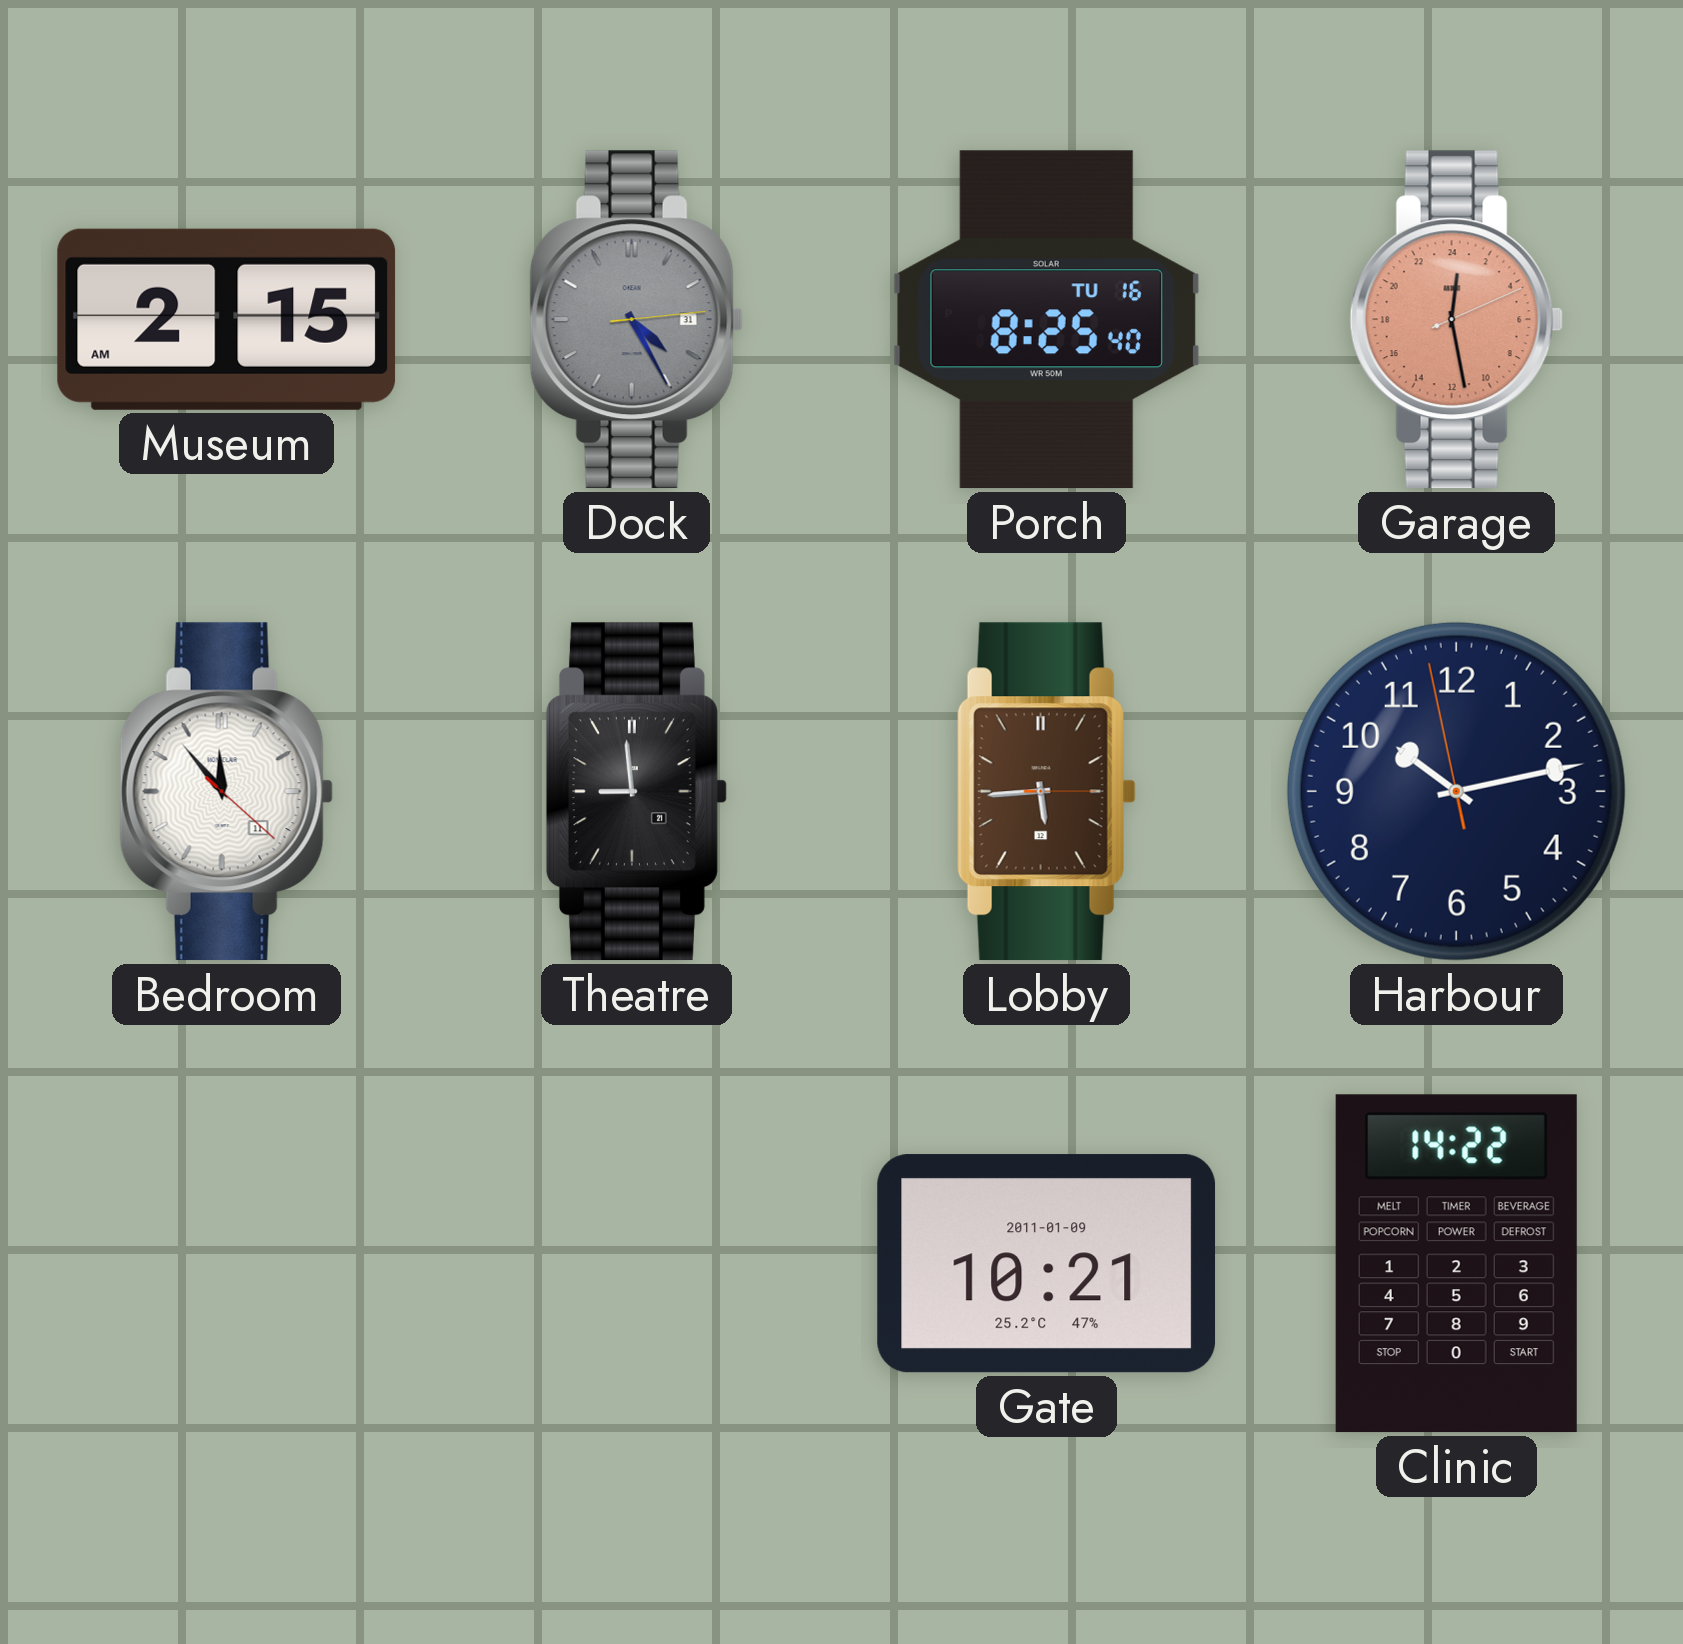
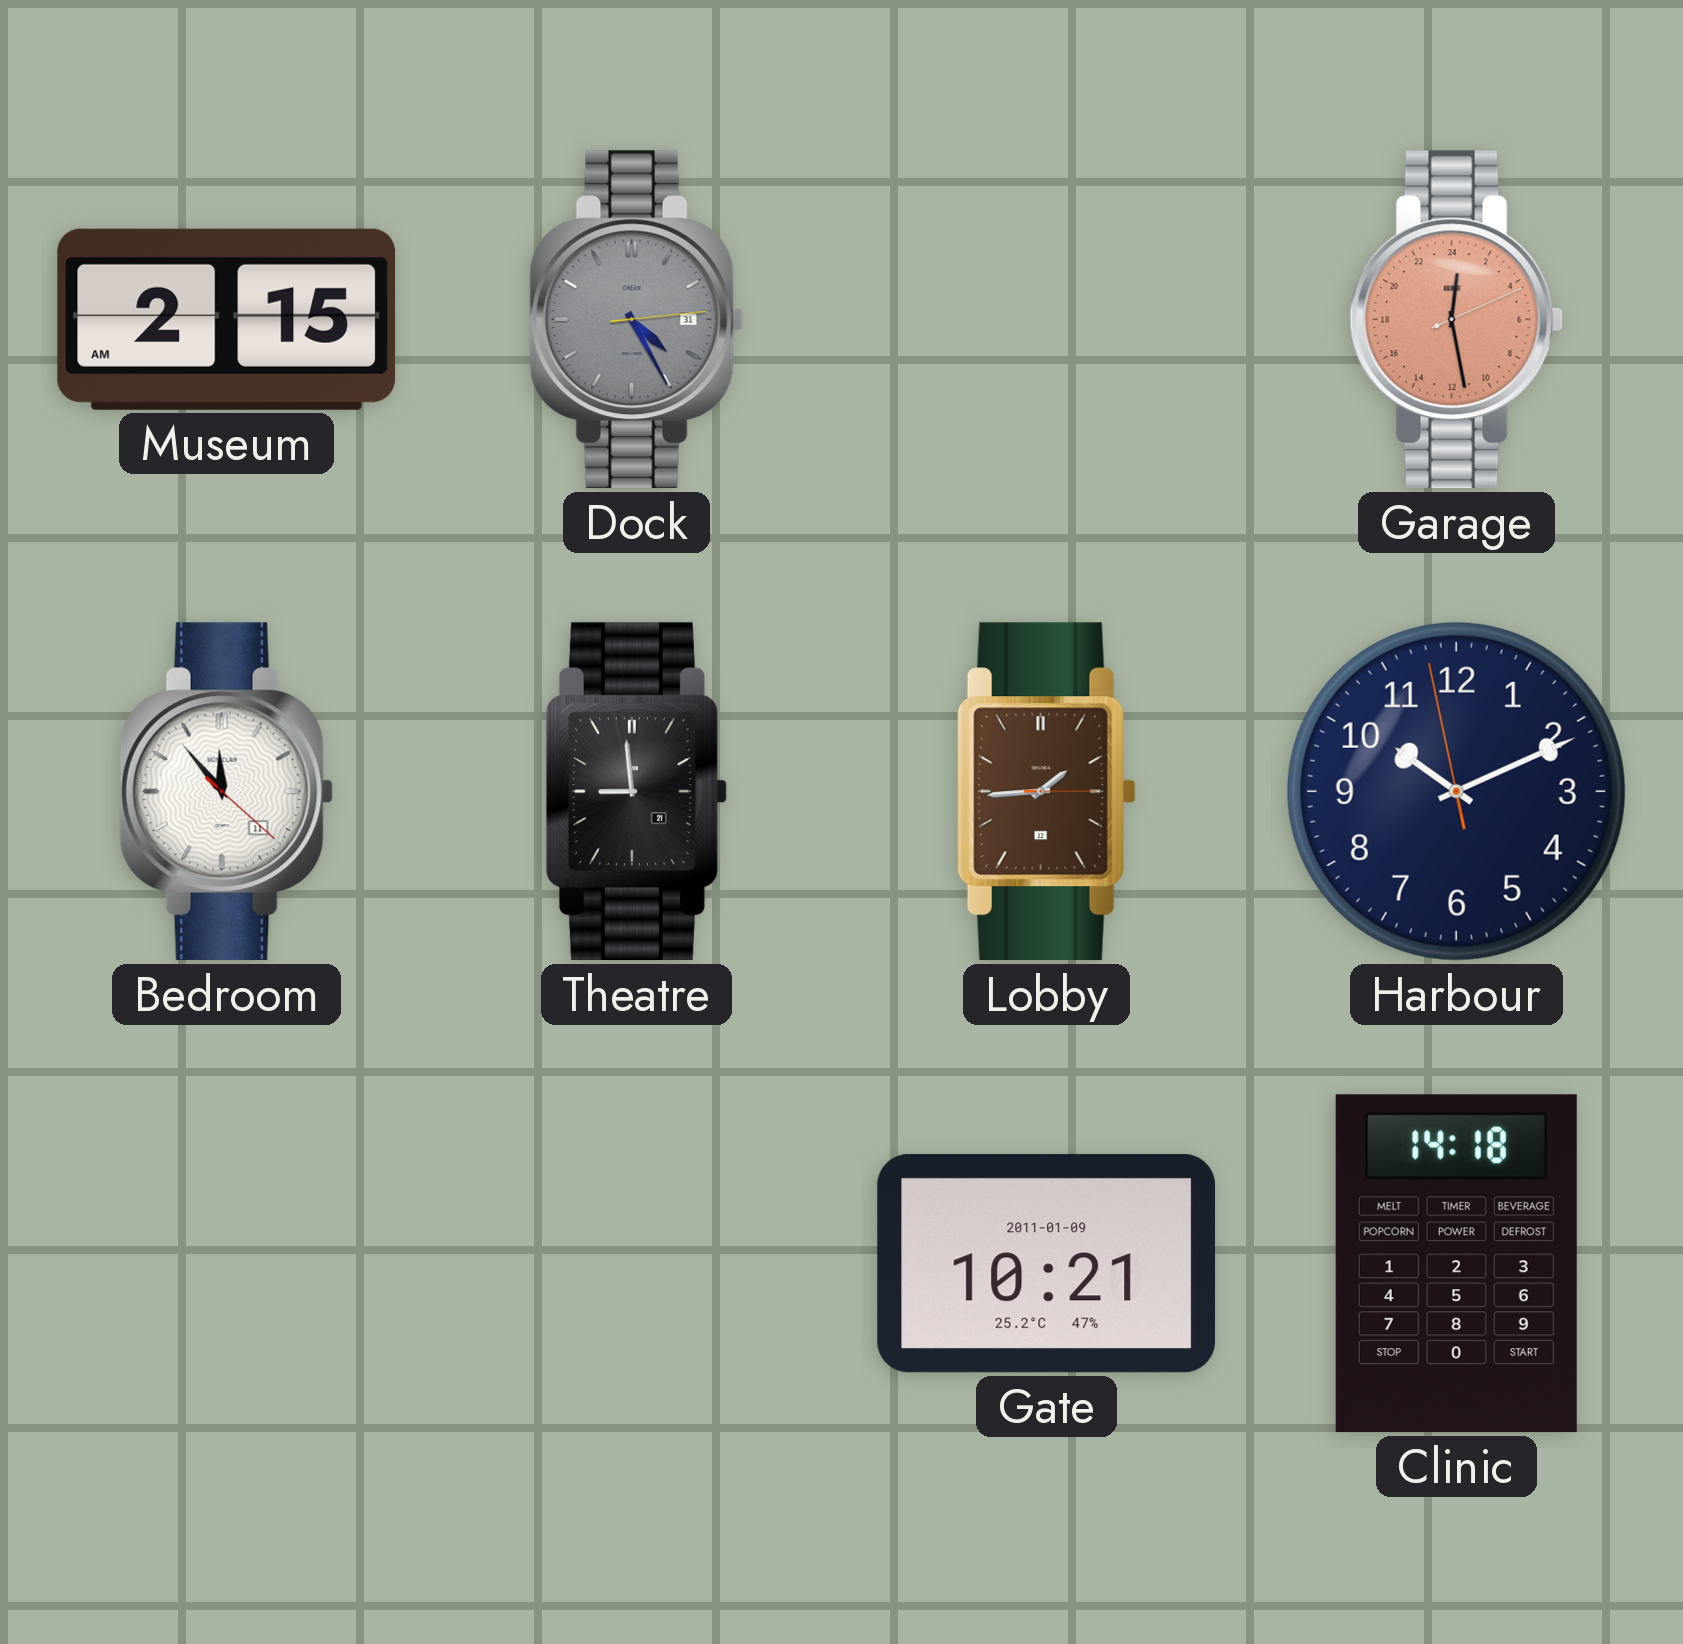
Porch: 8:25 -> none
Lobby: 5:44 -> 1:44
Harbour: 10:12 -> 10:10
Clinic: 14:22 -> 14:18
